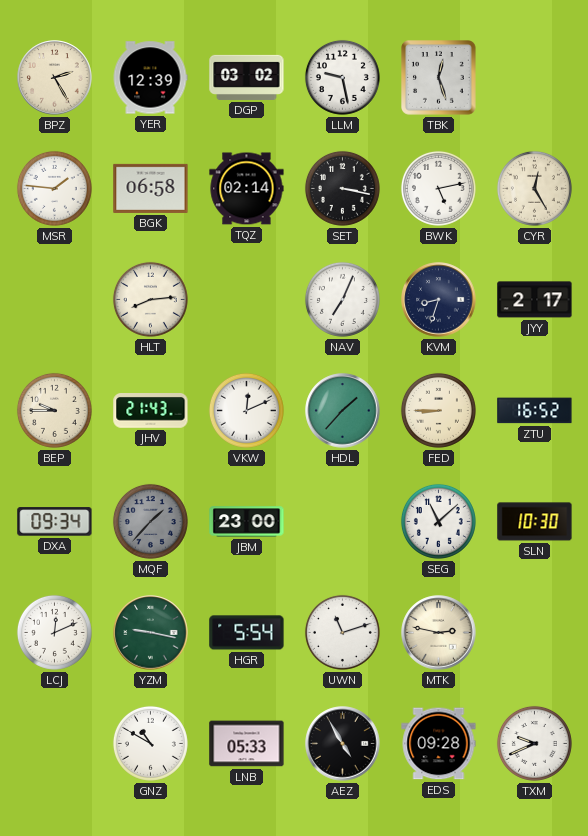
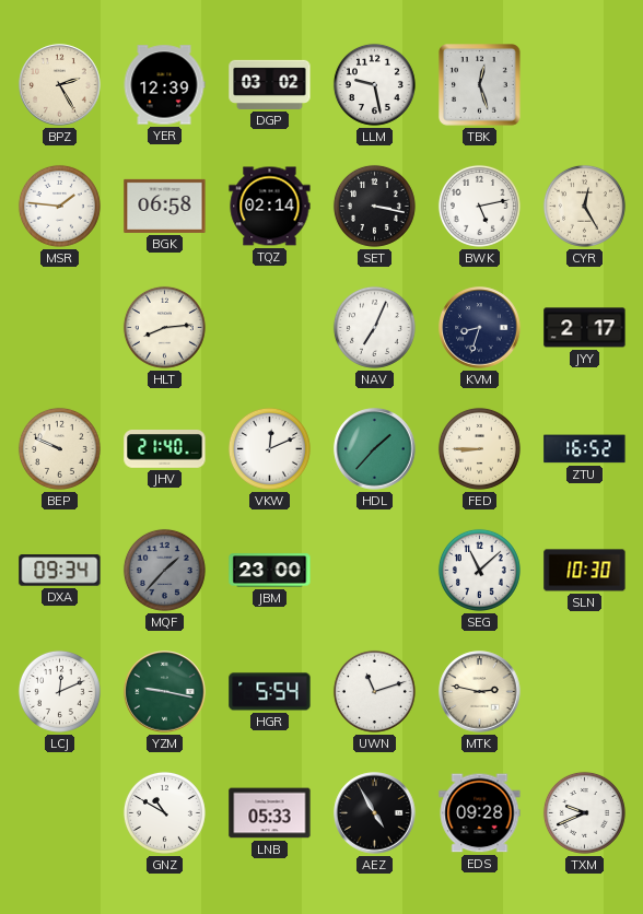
BEP: 9:45 -> 9:49
JHV: 21:43 -> 21:40
